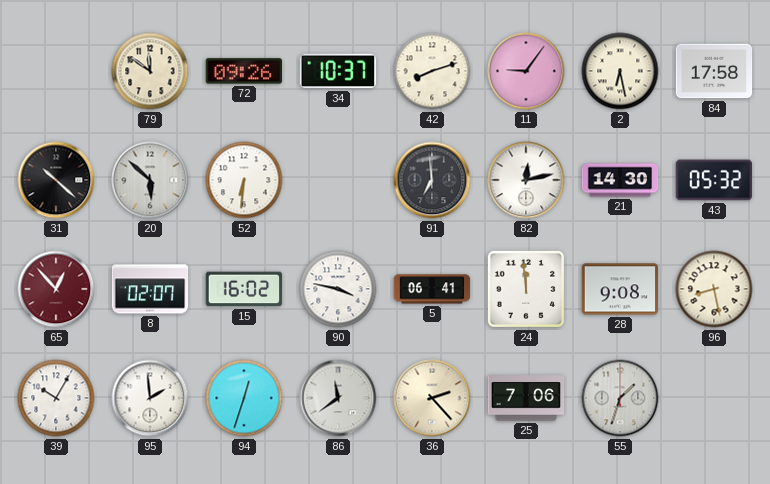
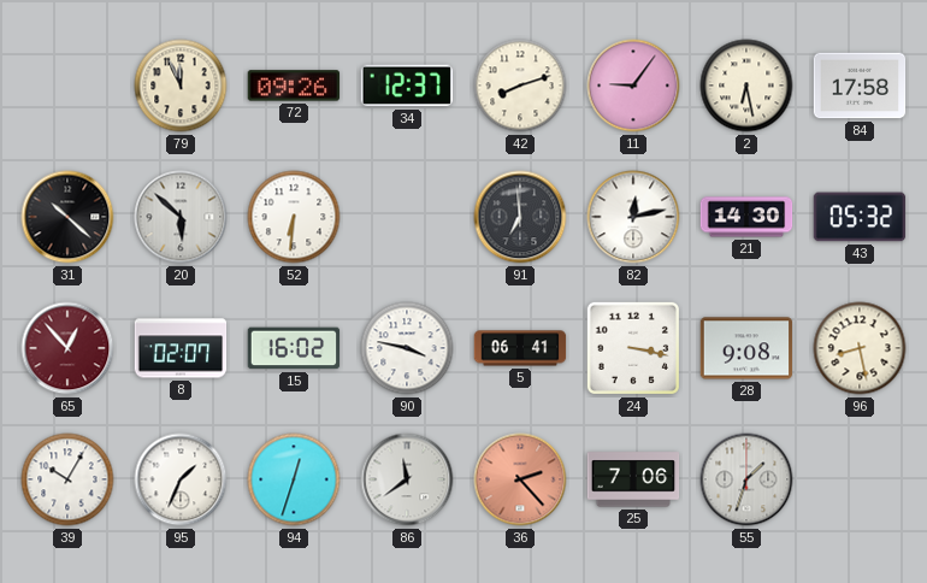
79: 11:51 -> 11:56
34: 10:37 -> 12:37
24: 11:59 -> 3:17
95: 1:59 -> 1:34
36 dial: cream -> salmon
